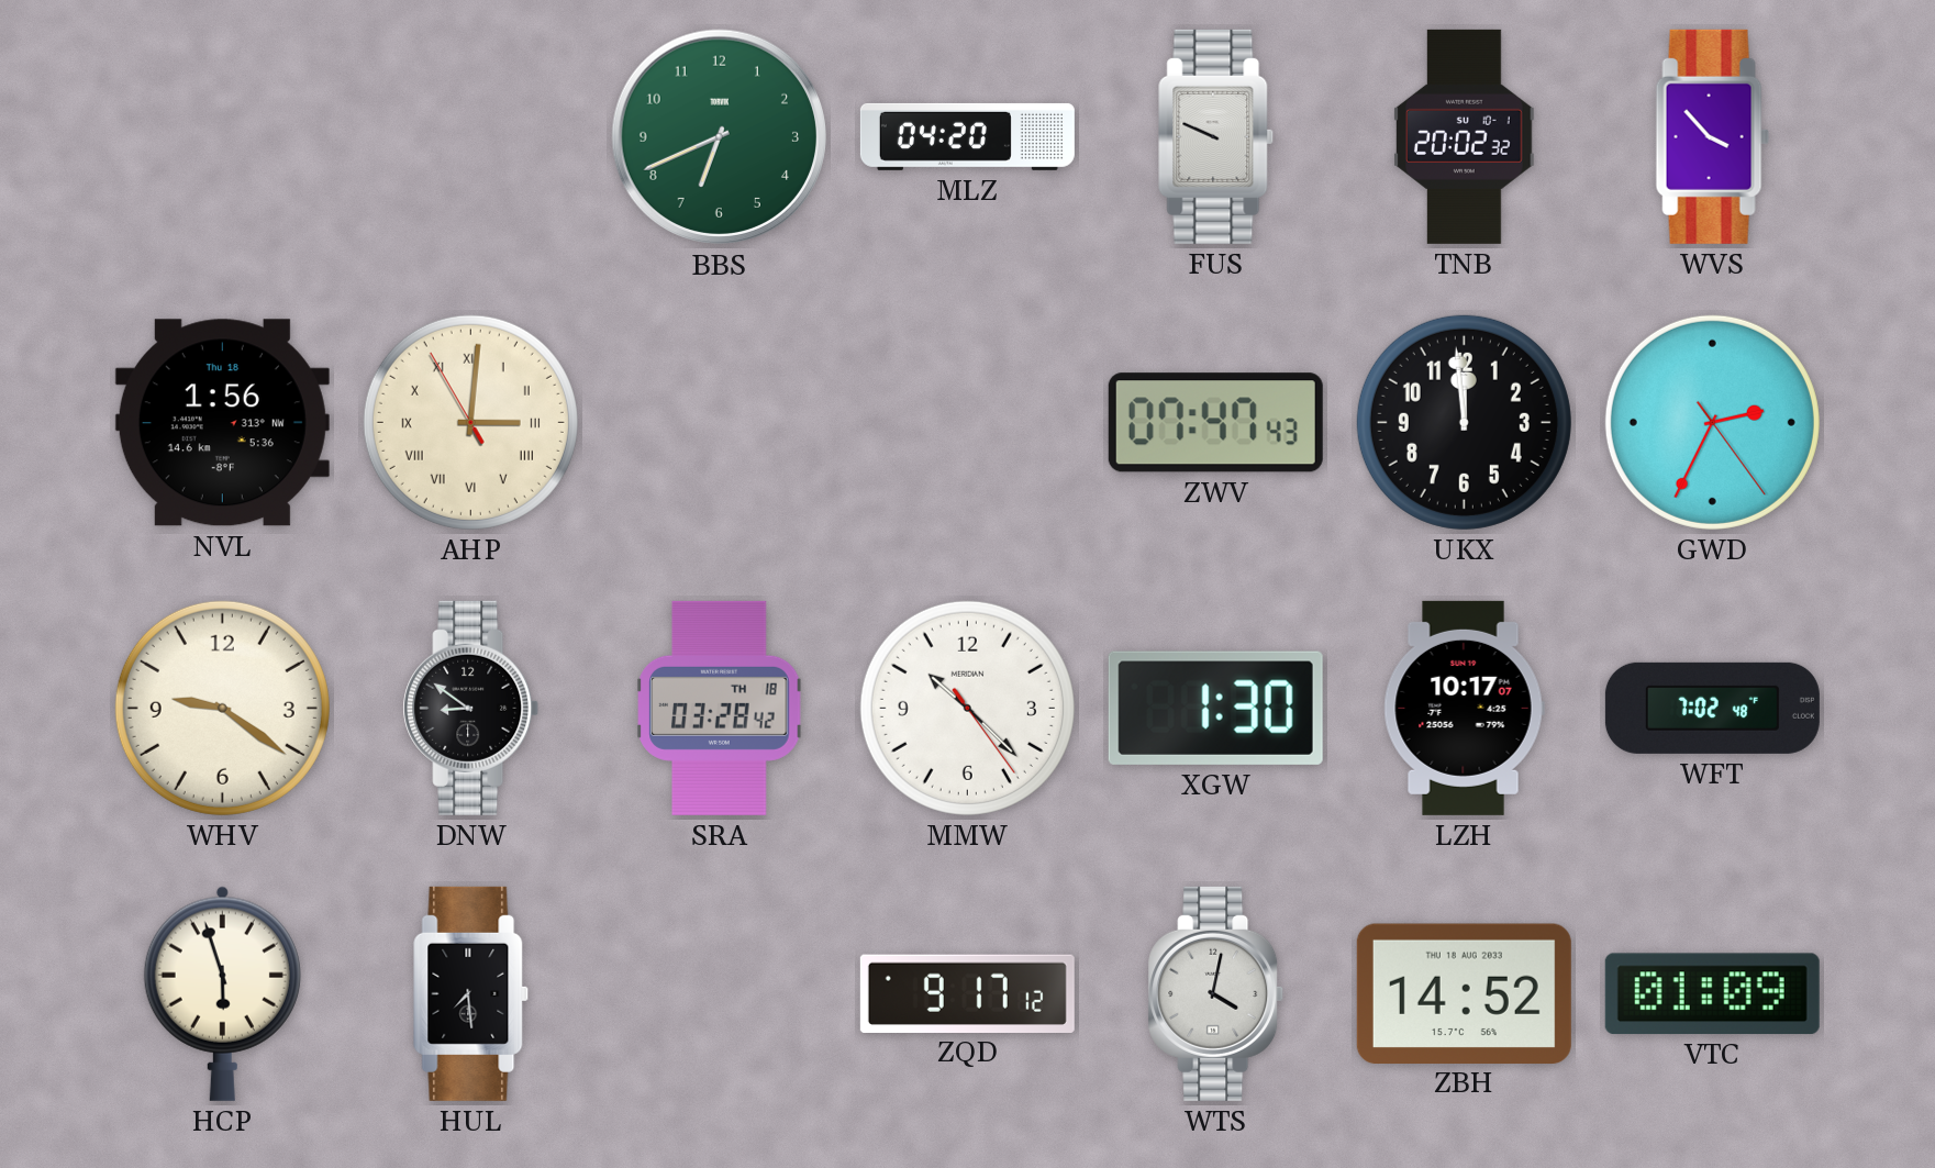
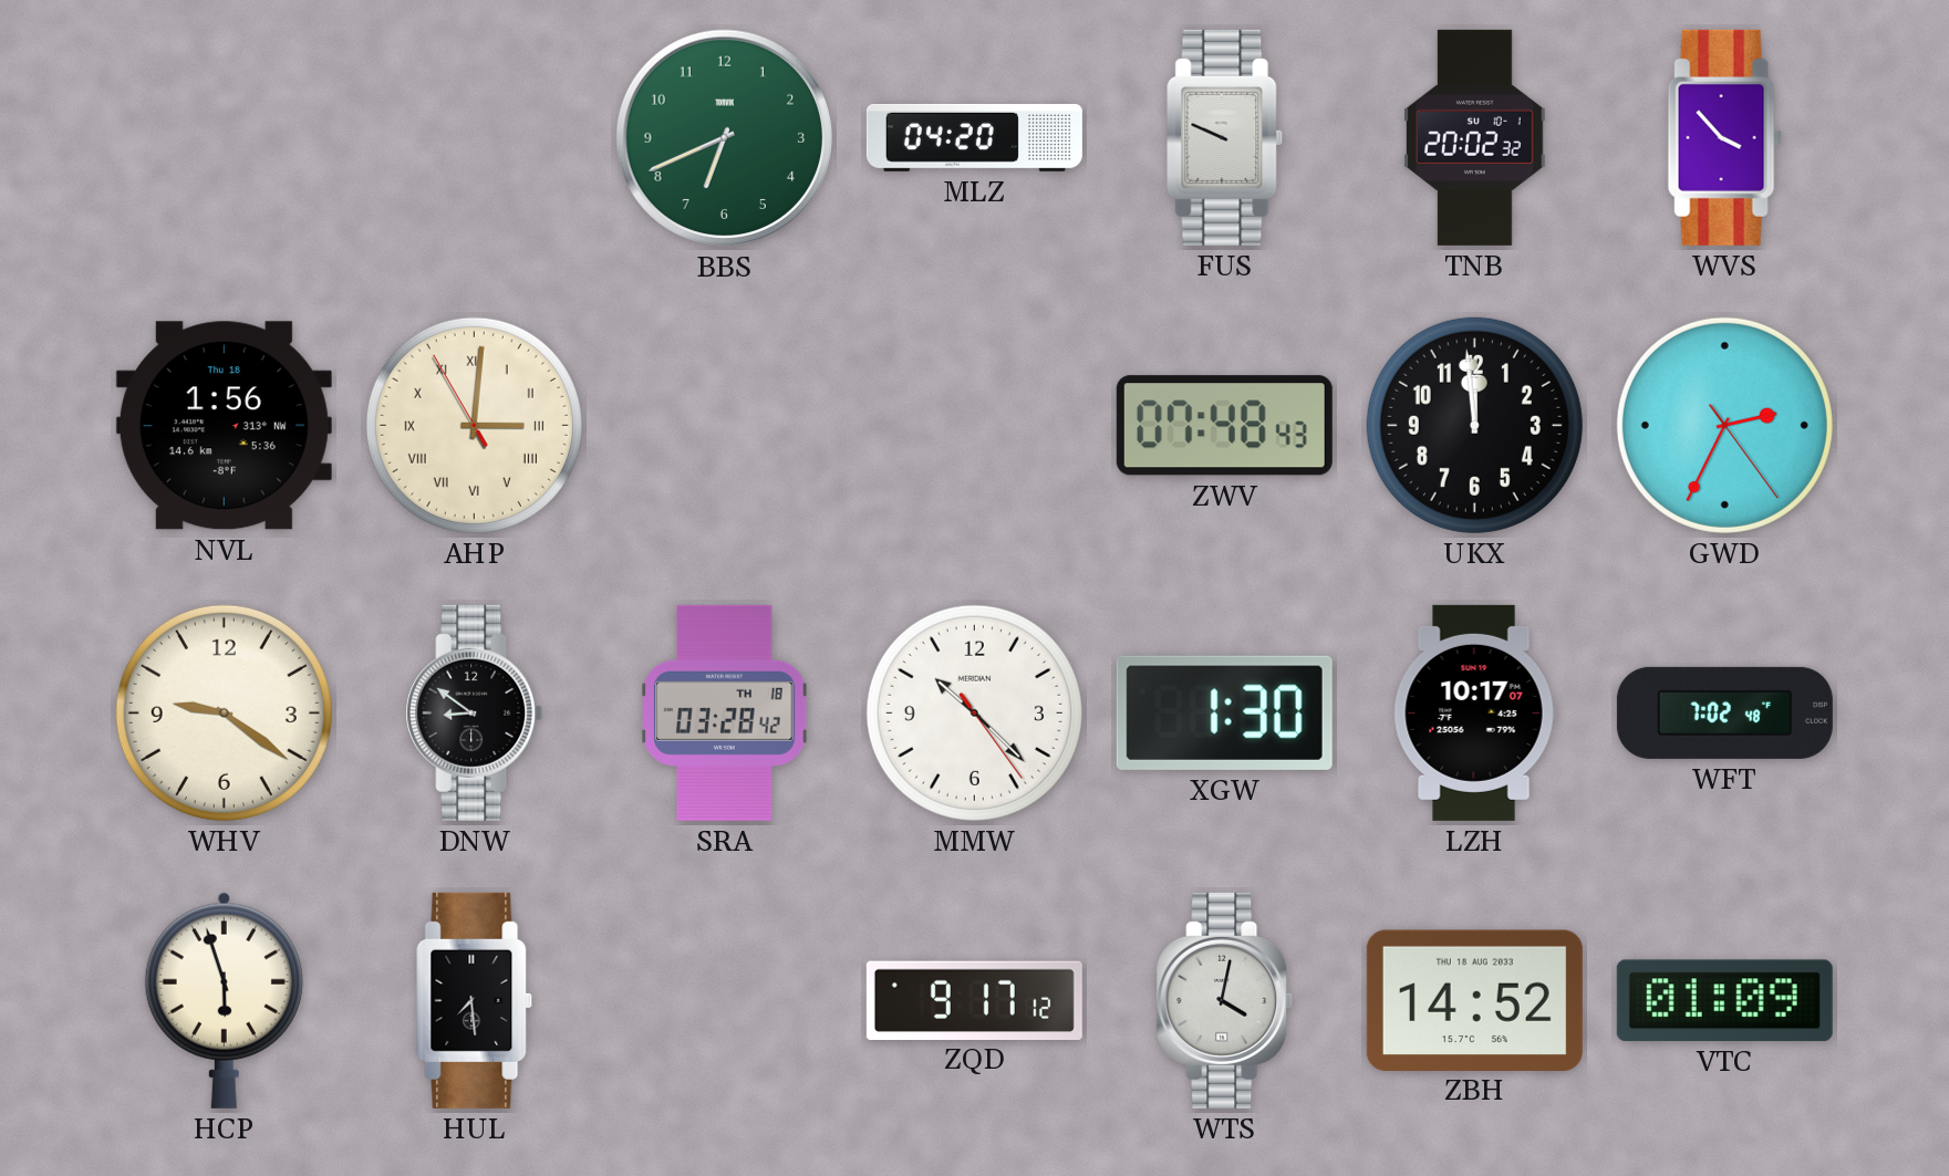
ZWV: 07:47 -> 07:48
